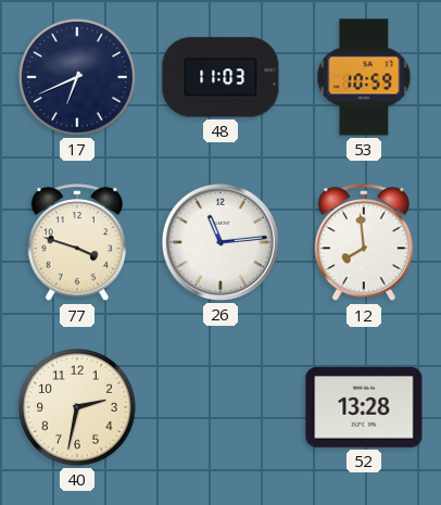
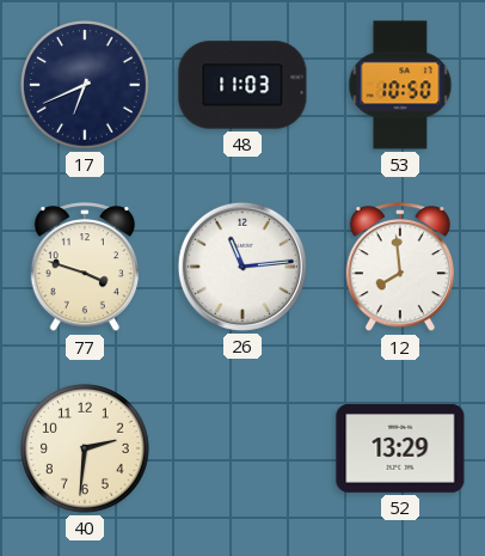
53: 10:59 -> 10:50
40: 2:32 -> 2:31
52: 13:28 -> 13:29
